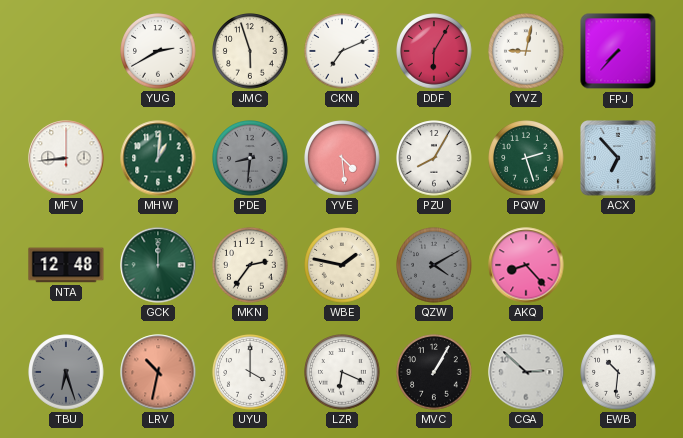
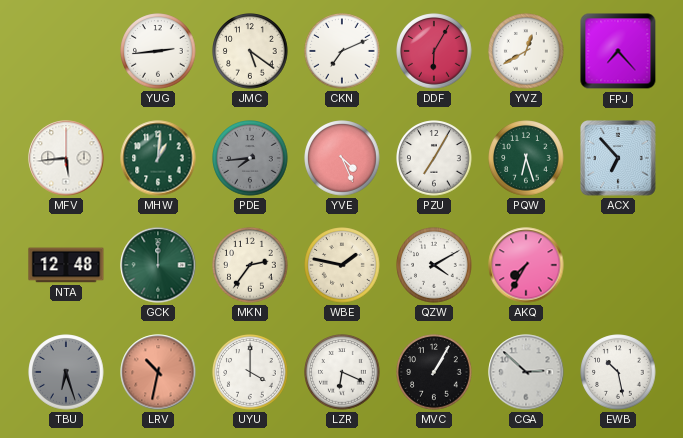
YUG: 2:40 -> 2:44
JMC: 5:57 -> 5:21
YVZ: 9:02 -> 12:40
FPJ: 7:37 -> 7:23
MFV: 8:44 -> 5:44
PDE: 8:31 -> 7:44
YVE: 4:29 -> 4:26
PZU: 8:05 -> 7:05
PQW: 2:27 -> 6:27
QZW dial: grey -> white
AKQ: 8:23 -> 7:35
EWB: 10:31 -> 10:28
